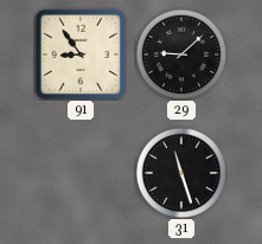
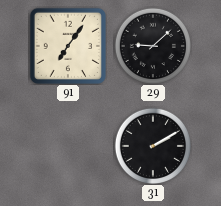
91: 8:54 -> 7:06
31: 11:27 -> 2:10
